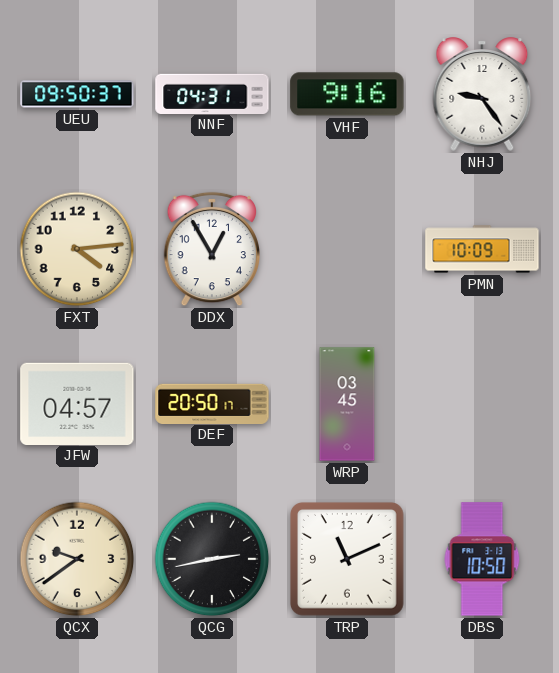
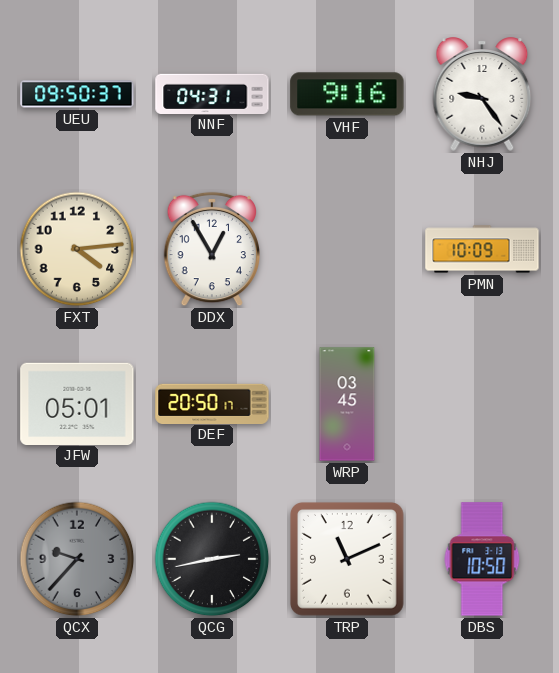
JFW: 04:57 -> 05:01
QCX: 9:39 -> 9:37
QCX dial: cream -> grey
